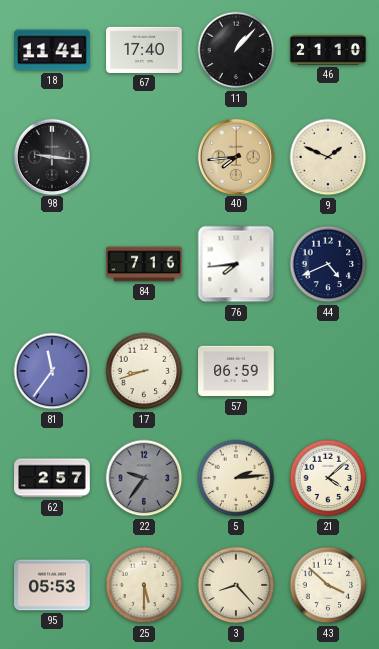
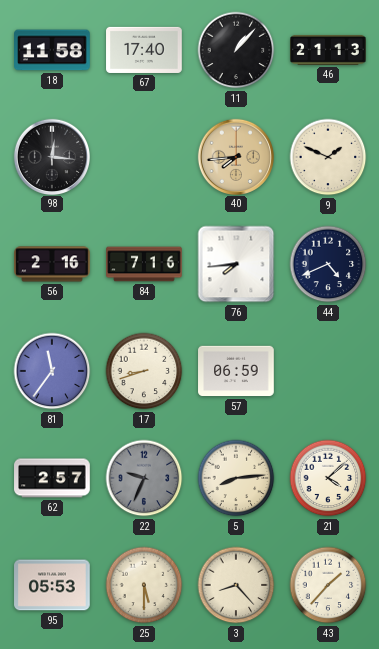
18: 11:41 -> 11:58
46: 21:10 -> 21:13
98: 9:16 -> 12:16
56: none -> 2:16
22: 9:36 -> 9:34
5: 2:14 -> 8:14
43: 3:52 -> 1:37
